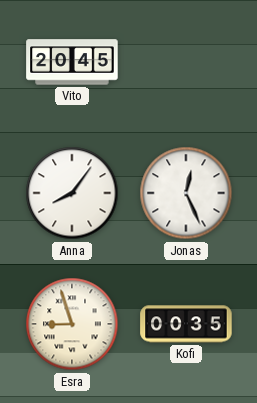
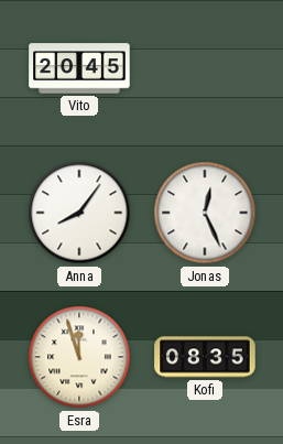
Esra: 8:57 -> 11:57
Kofi: 00:35 -> 08:35
